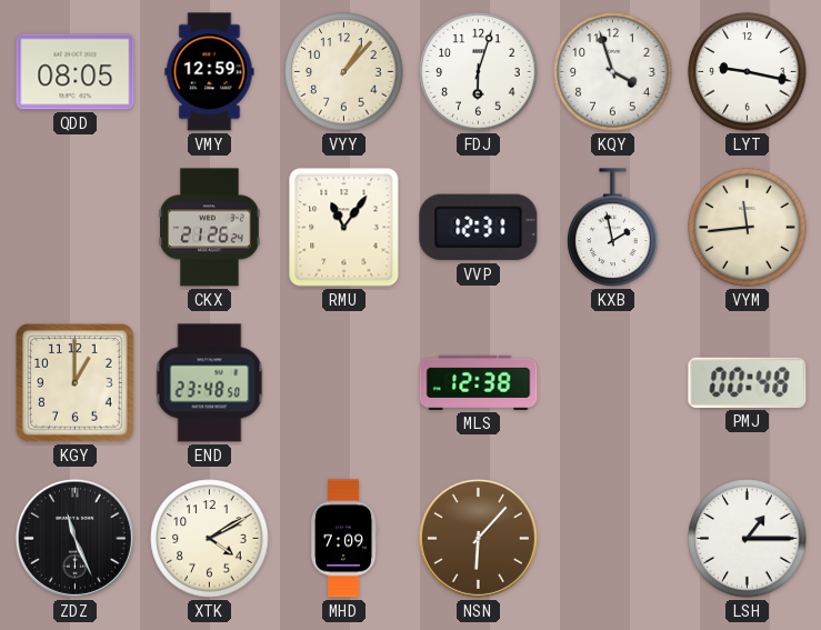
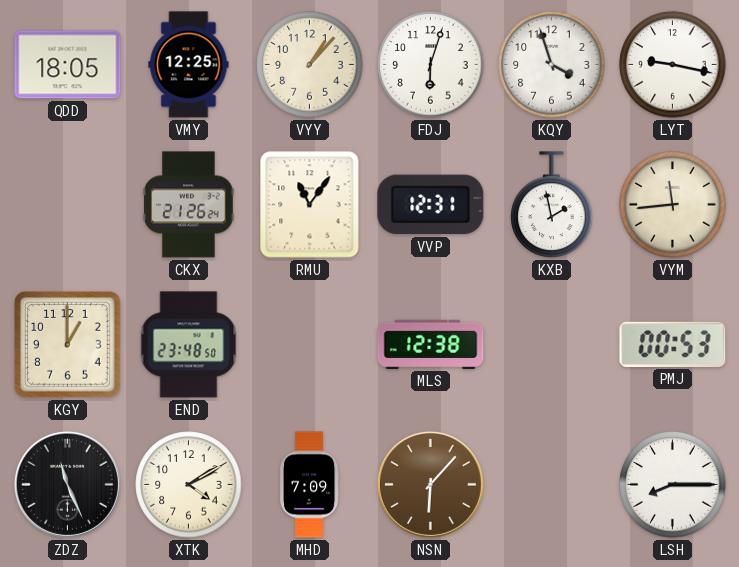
QDD: 08:05 -> 18:05
VMY: 12:59 -> 12:25
PMJ: 00:48 -> 00:53
LSH: 1:15 -> 8:15
